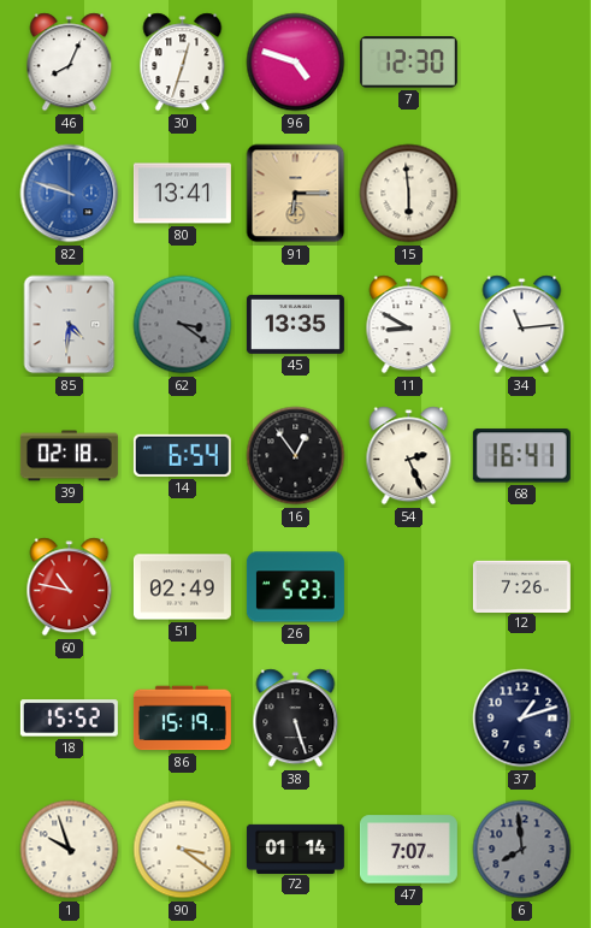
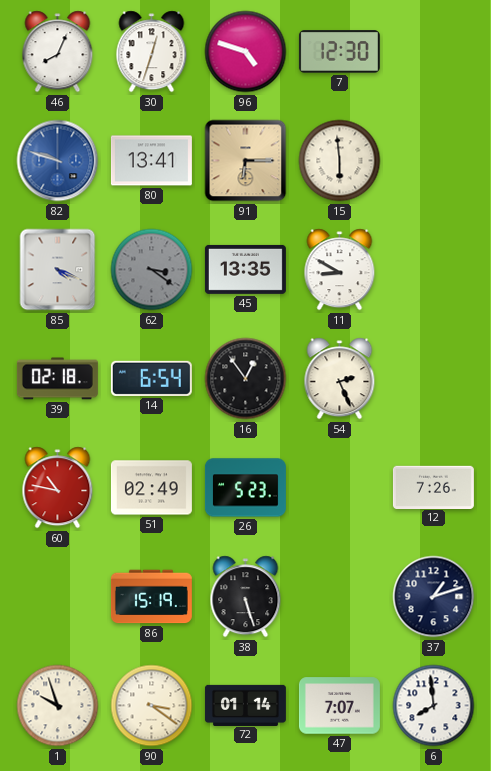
85: 4:31 -> 4:19
34: 11:14 -> none
68: 16:41 -> none
18: 15:52 -> none
6 dial: grey -> white
